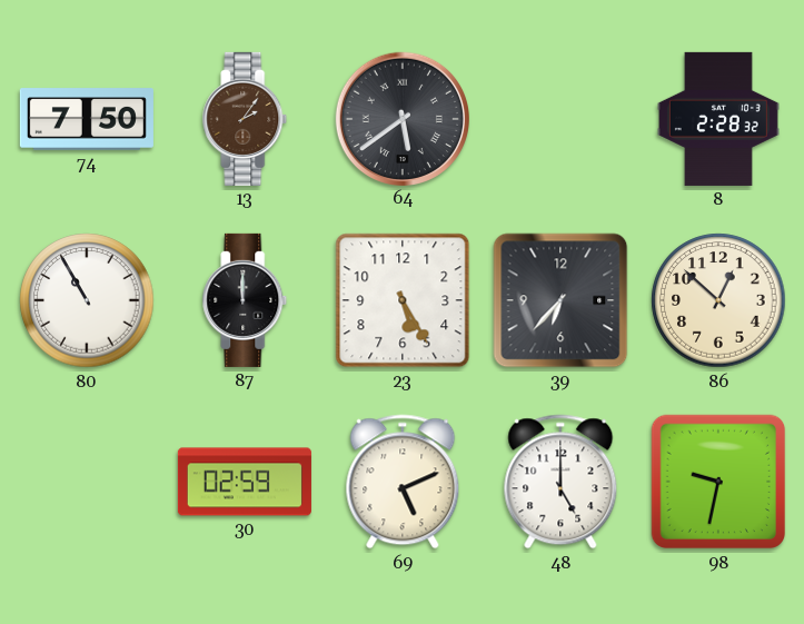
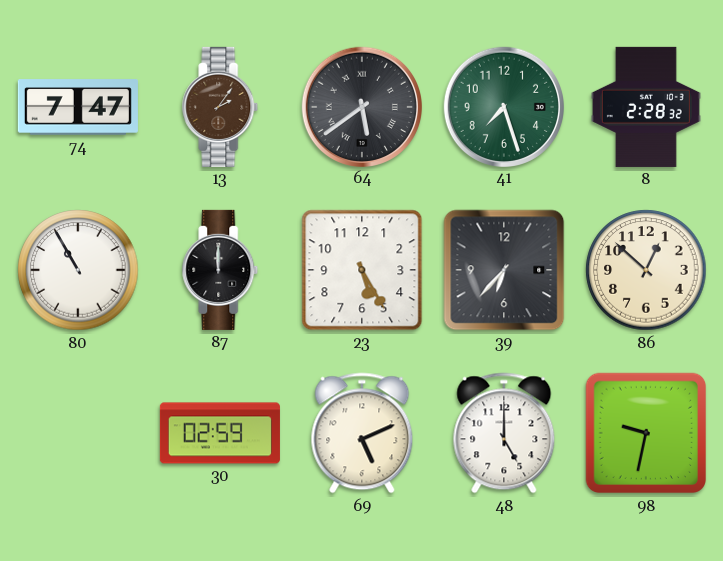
74: 7:50 -> 7:47
41: none -> 7:27
